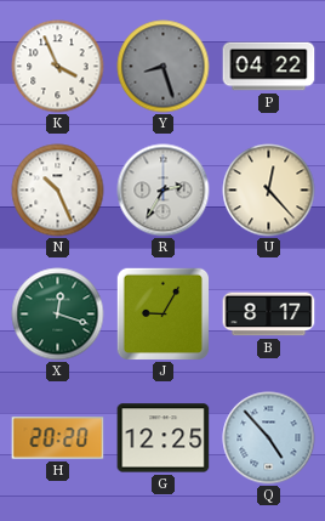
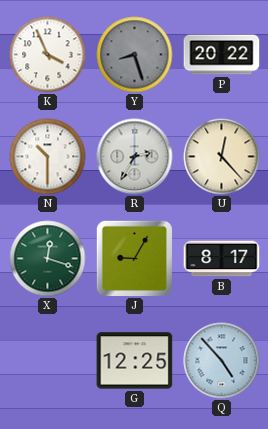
P: 04:22 -> 20:22
N: 10:26 -> 10:30
H: 20:20 -> none
